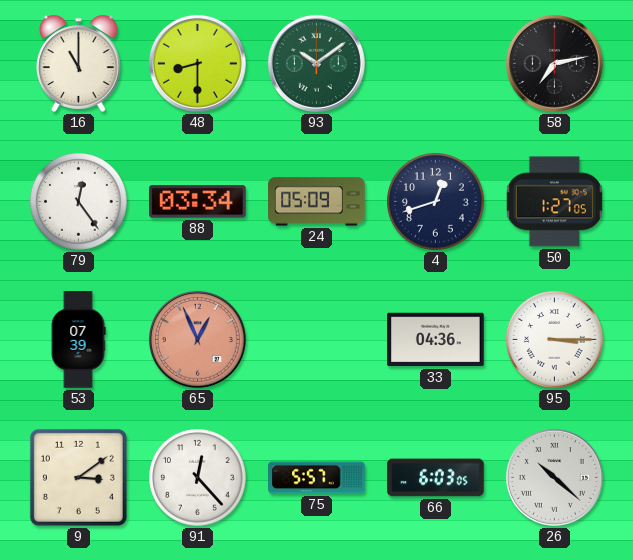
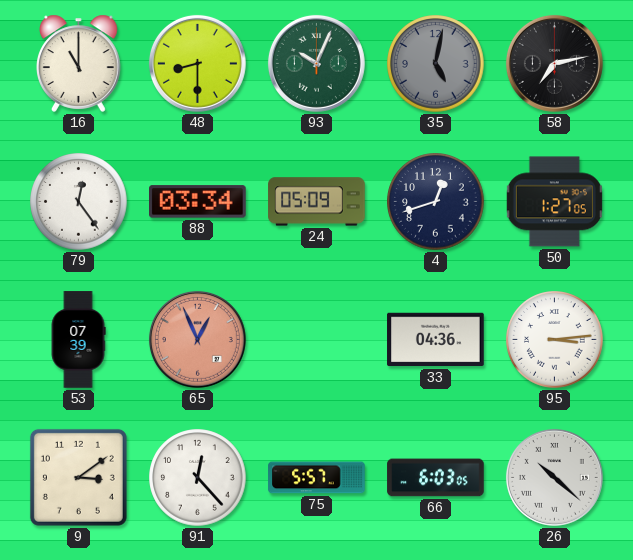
93: 10:09 -> 10:04
35: none -> 5:02
95: 3:15 -> 3:14
